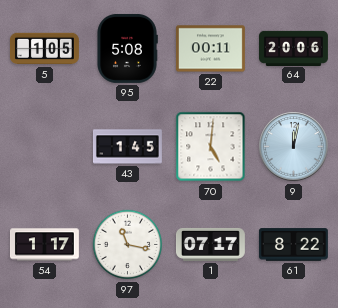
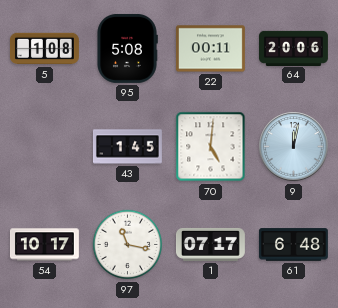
5: 1:05 -> 1:08
54: 1:17 -> 10:17
61: 8:22 -> 6:48
